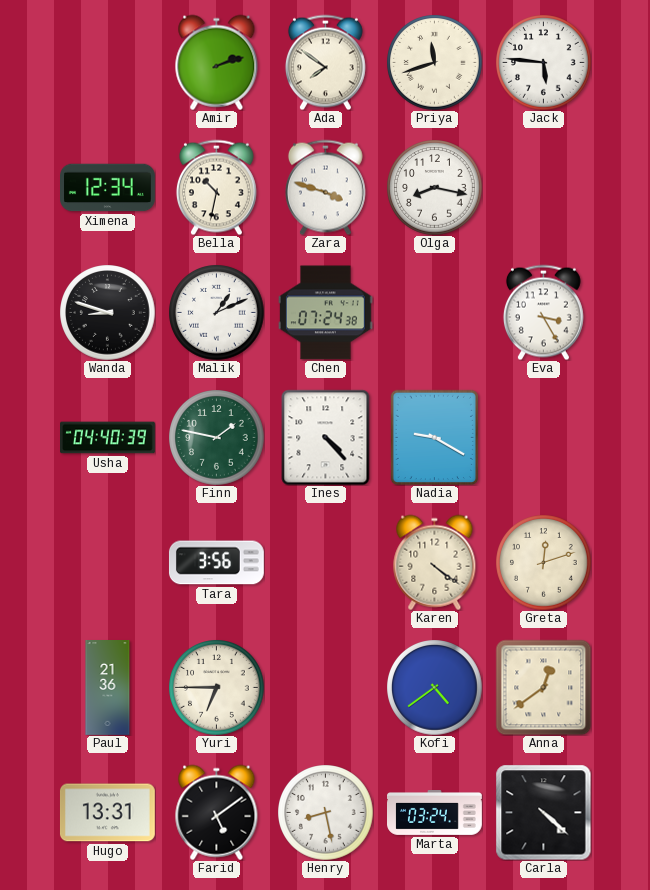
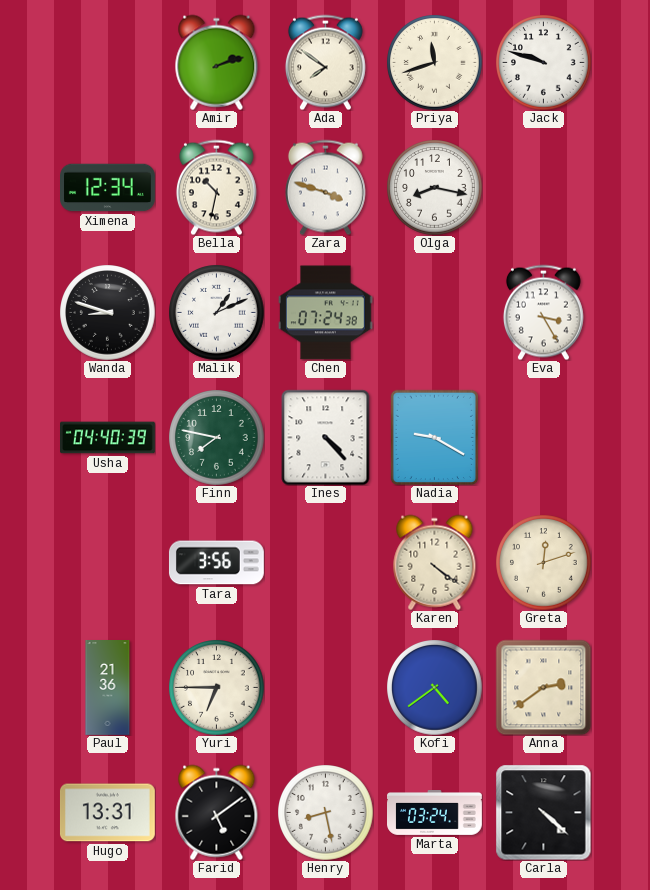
Jack: 5:46 -> 9:48
Finn: 1:47 -> 7:47
Anna: 12:39 -> 2:39
